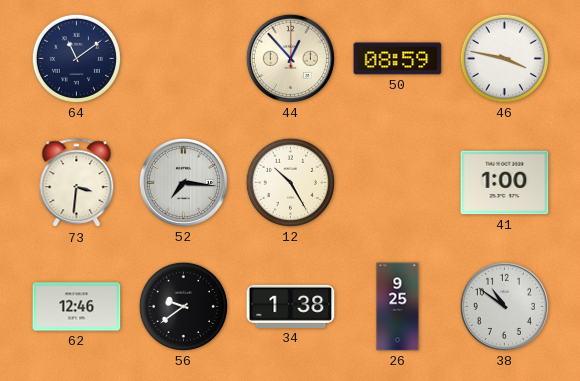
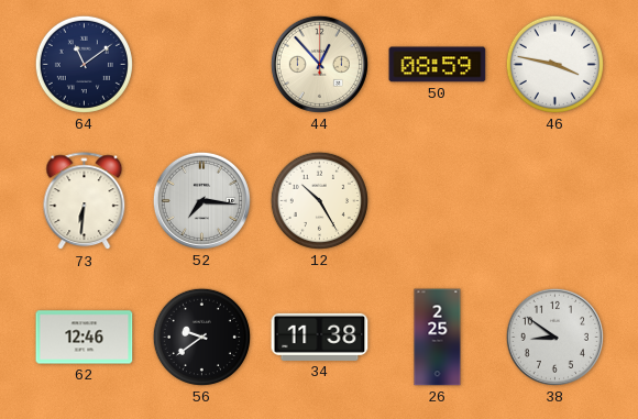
73: 3:31 -> 6:31
41: 1:00 -> none
34: 1:38 -> 11:38
26: 9:25 -> 2:25
38: 10:51 -> 8:51
